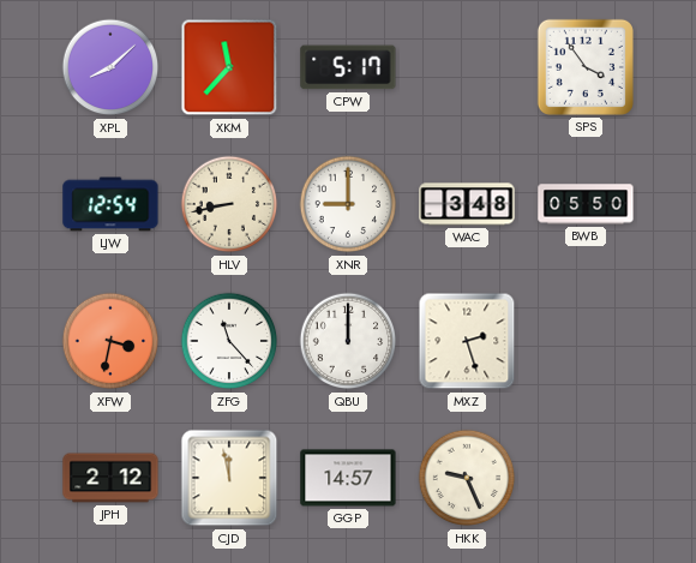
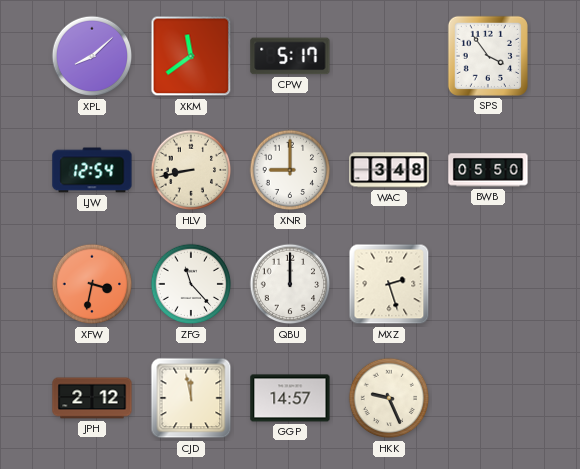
XKM: 11:37 -> 11:39
